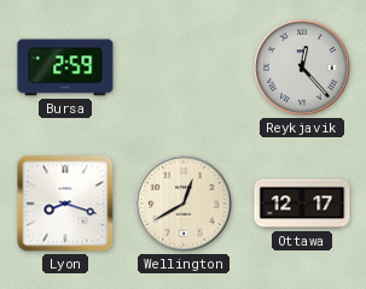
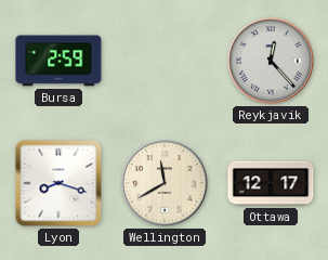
Wellington: 12:40 -> 11:40
